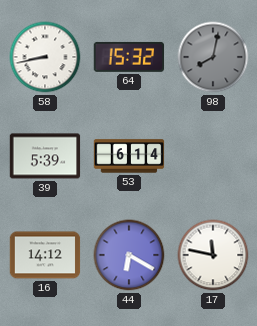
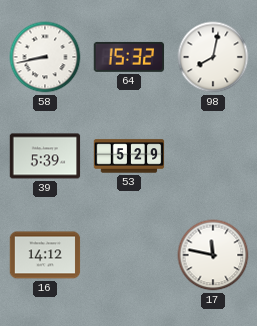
98 dial: grey -> white
53: 6:14 -> 5:29
44: 6:20 -> none
